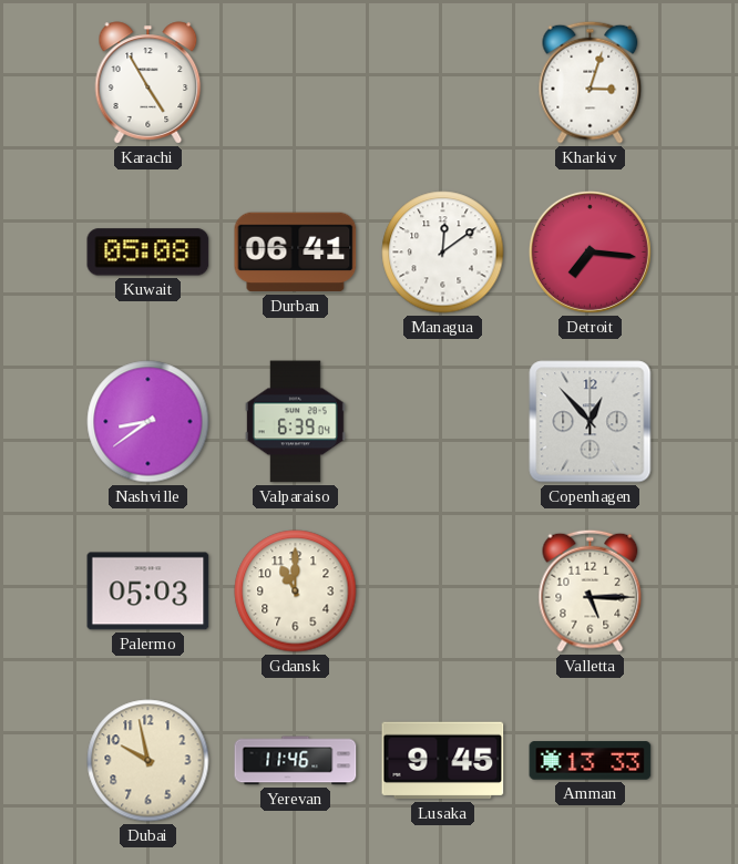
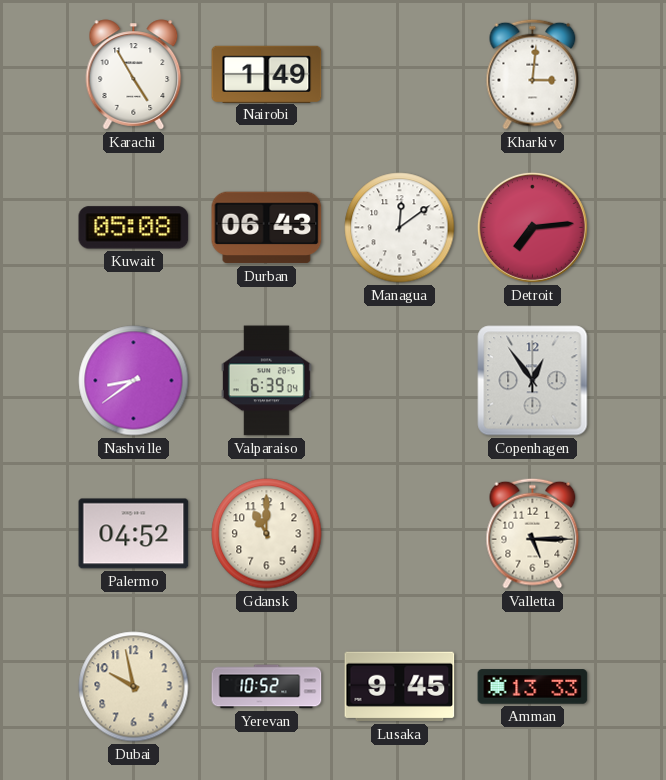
Nairobi: none -> 1:49
Kharkiv: 3:03 -> 3:01
Durban: 06:41 -> 06:43
Detroit: 7:16 -> 7:14
Copenhagen: 12:53 -> 12:54
Palermo: 05:03 -> 04:52
Yerevan: 11:46 -> 10:52
